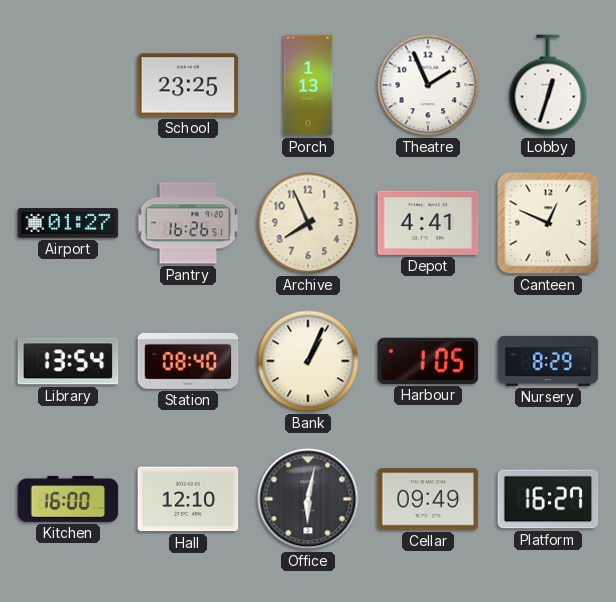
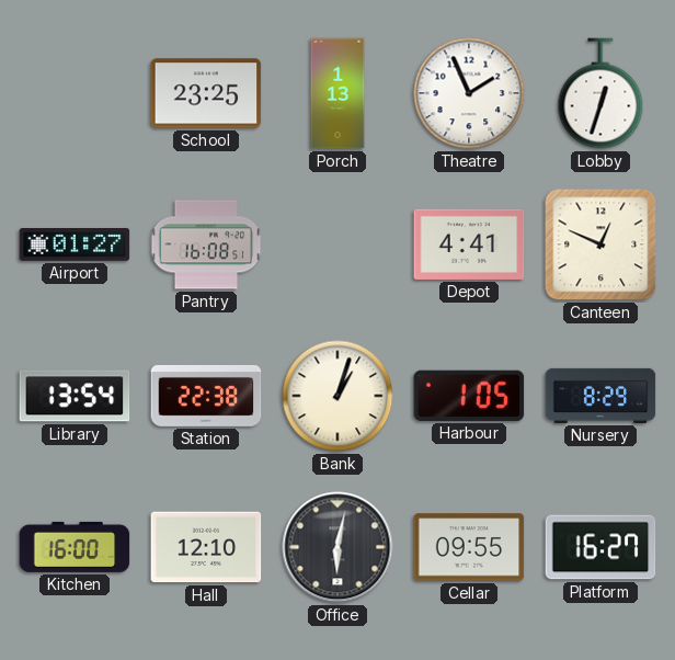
Pantry: 16:26 -> 16:08
Archive: 7:56 -> none
Station: 08:40 -> 22:38
Bank: 1:04 -> 1:03
Cellar: 09:49 -> 09:55
